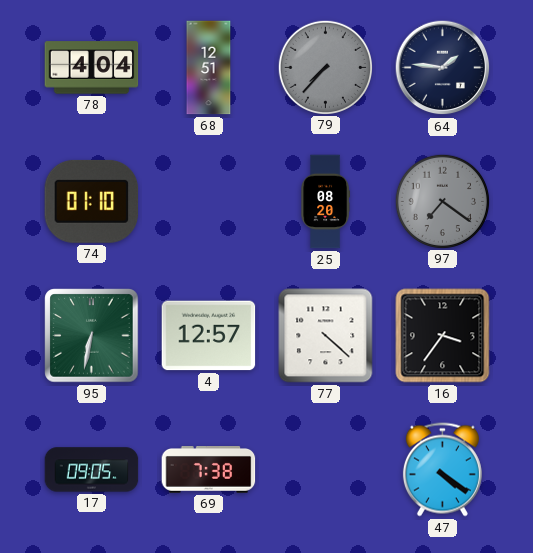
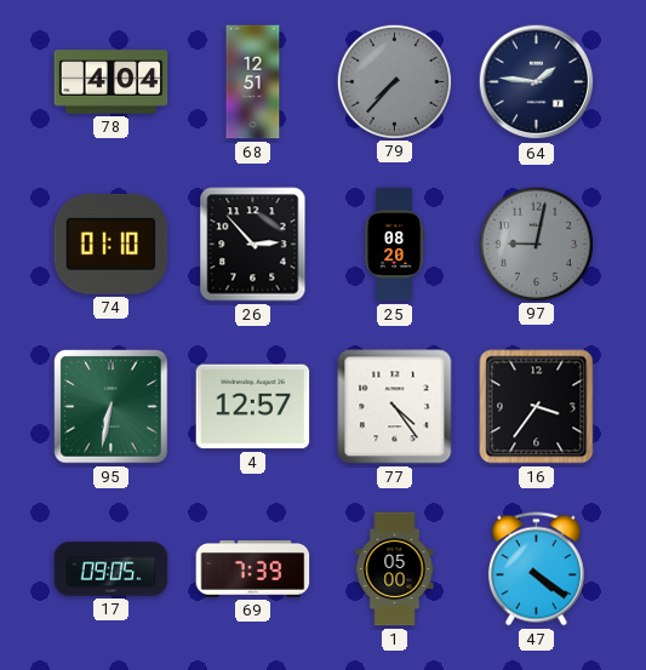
26: none -> 2:53
97: 7:21 -> 9:02
77: 4:22 -> 4:24
69: 7:38 -> 7:39
1: none -> 05:00
